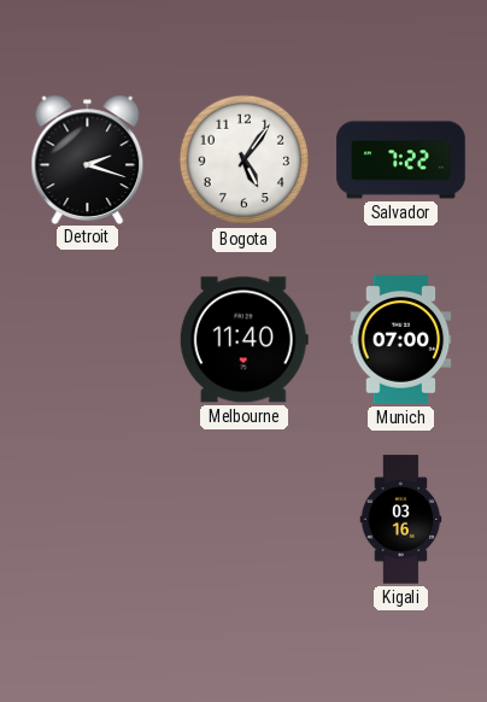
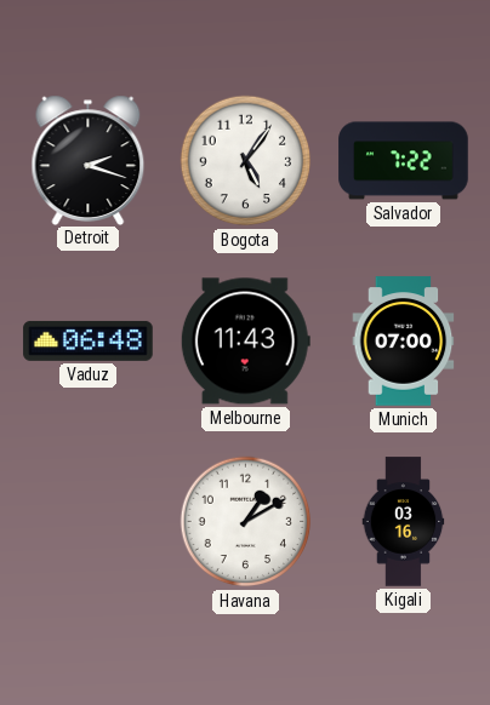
Vaduz: none -> 06:48
Melbourne: 11:40 -> 11:43
Havana: none -> 1:10
